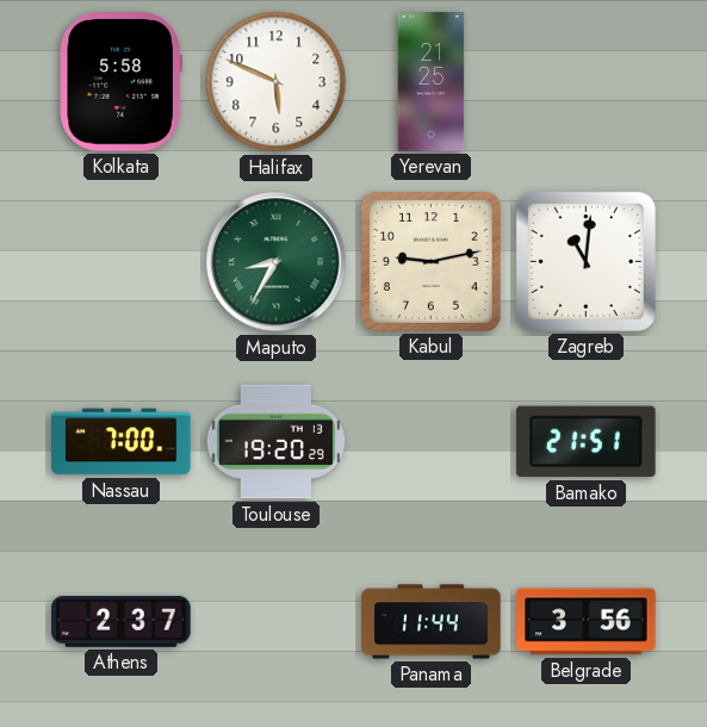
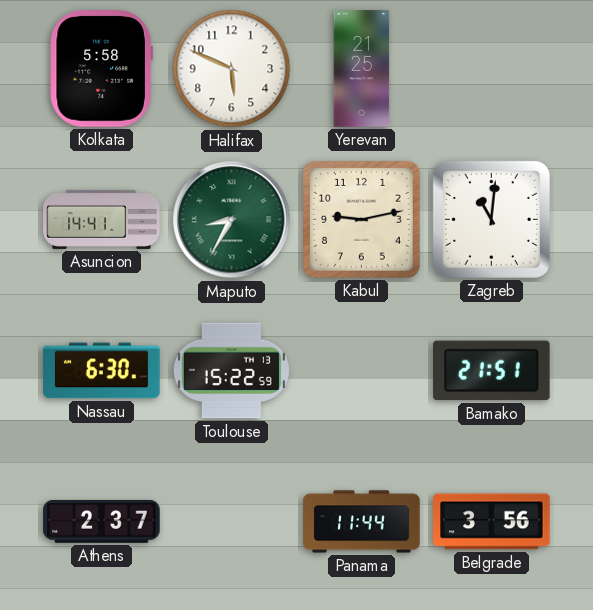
Asuncion: none -> 14:41
Nassau: 7:00 -> 6:30
Toulouse: 19:20 -> 15:22
